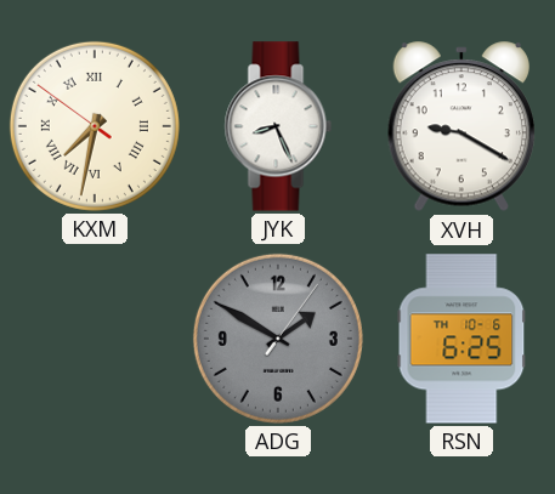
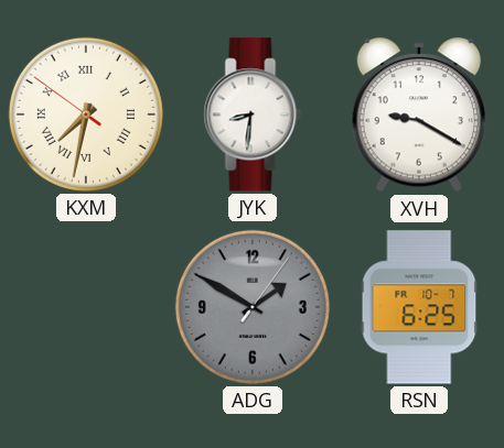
JYK: 8:26 -> 8:31
RSN date: TH 10-6 -> FR 10-7
